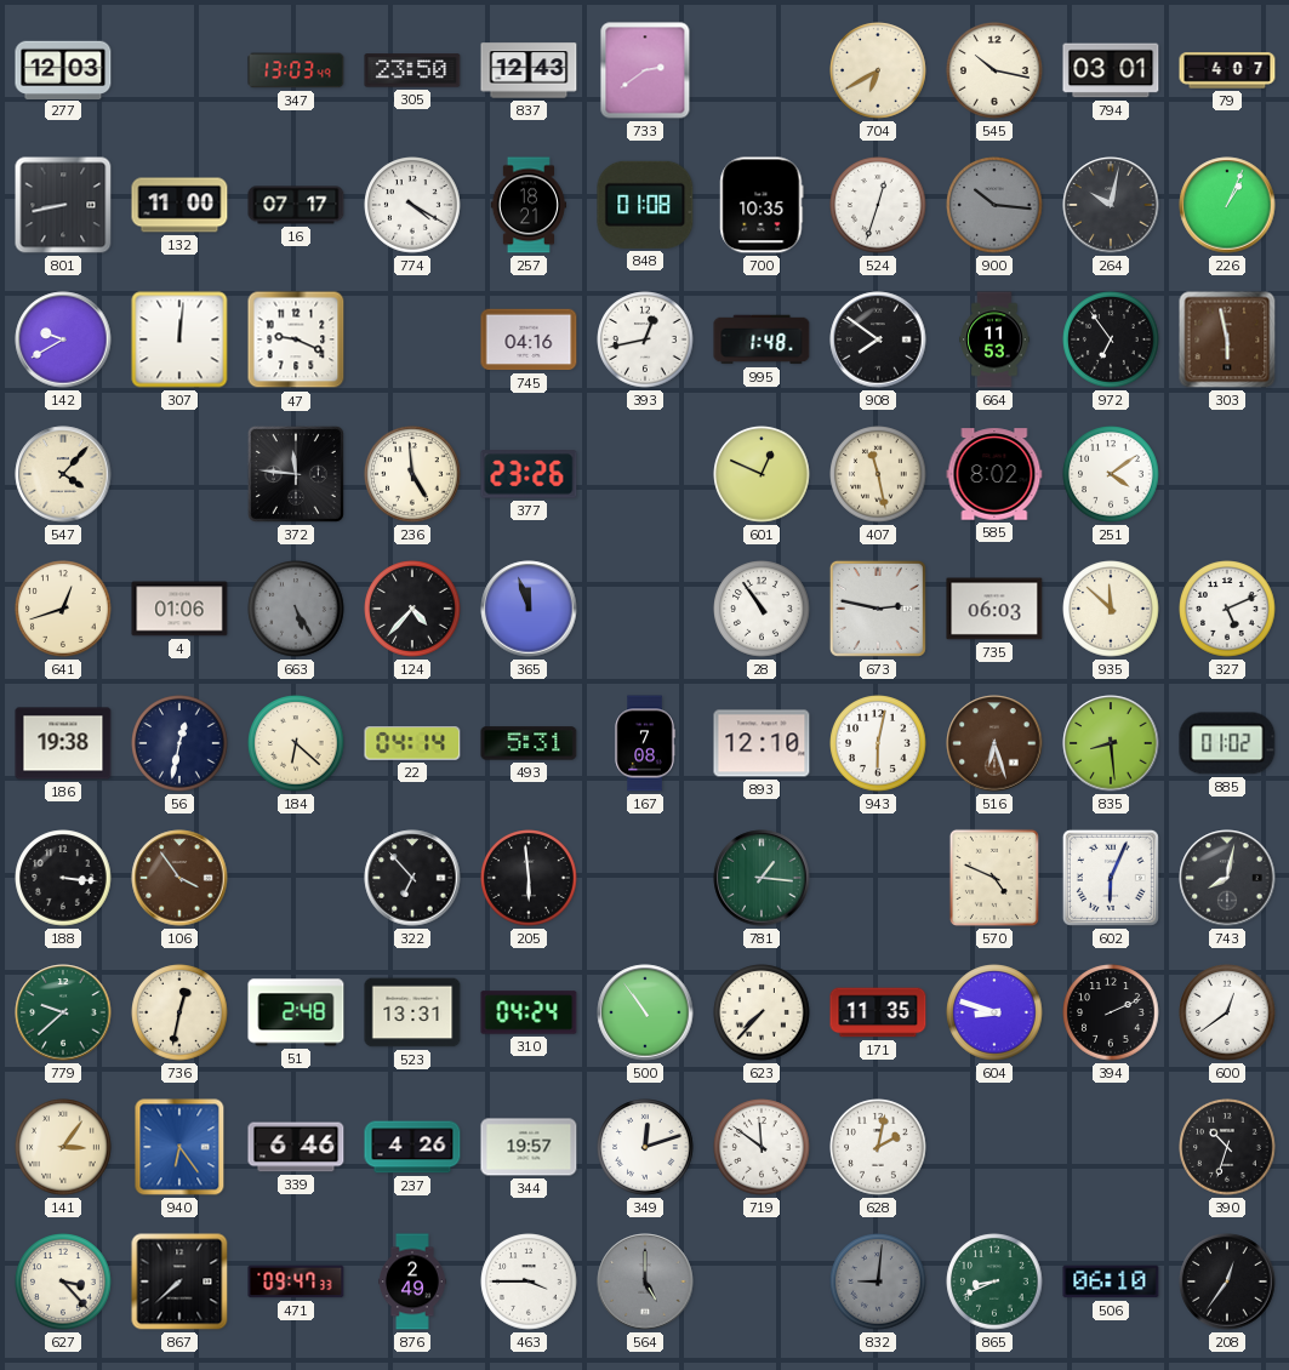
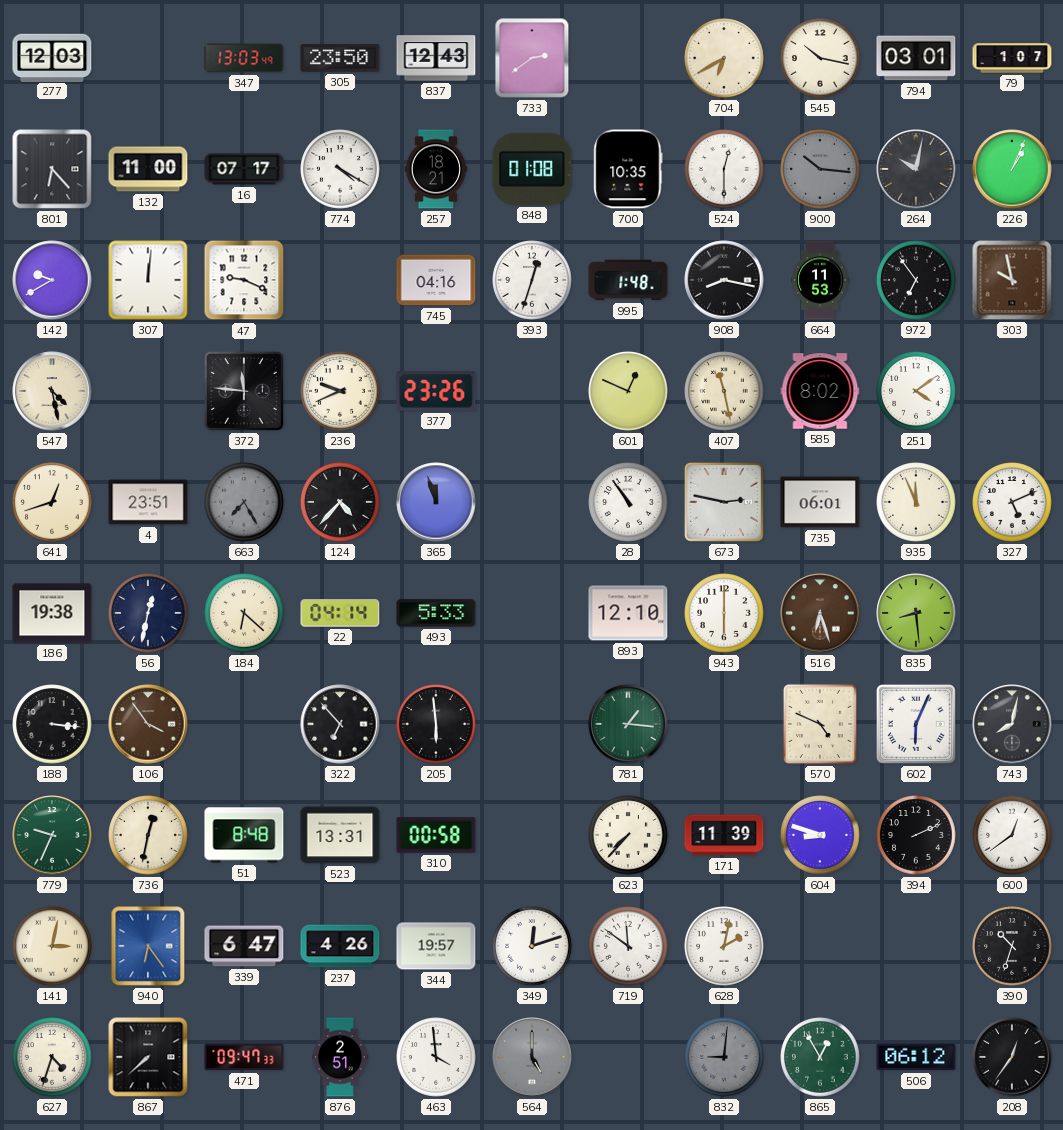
79: 4:07 -> 1:07
801: 8:43 -> 6:23
524: 12:33 -> 12:30
393: 12:43 -> 12:33
908: 7:51 -> 8:17
303: 5:58 -> 9:58
547: 4:07 -> 4:28
236: 4:59 -> 9:41
4: 01:06 -> 23:51
663: 5:25 -> 7:25
735: 06:03 -> 06:01
935: 11:52 -> 11:56
493: 5:31 -> 5:33
167: 7:08 -> none
943: 6:02 -> 6:00
885: 01:02 -> none
779: 9:38 -> 9:34
51: 2:48 -> 8:48
310: 04:24 -> 00:58
500: 10:54 -> none
171: 11:35 -> 11:39
141: 3:06 -> 3:02
339: 6:46 -> 6:47
627: 3:23 -> 4:33
876: 2:49 -> 2:51
463: 3:45 -> 3:59
865: 8:41 -> 12:55
506: 06:10 -> 06:12
